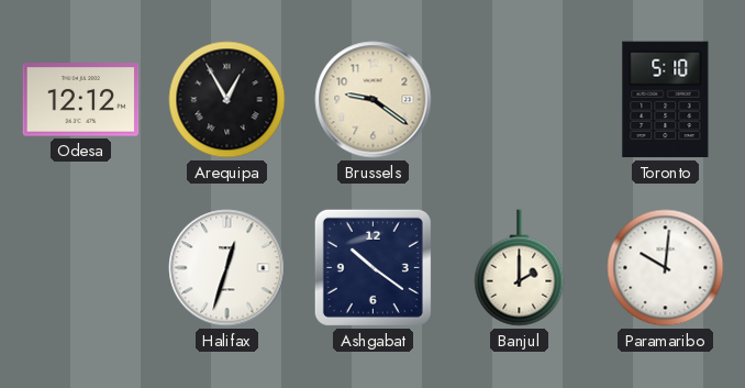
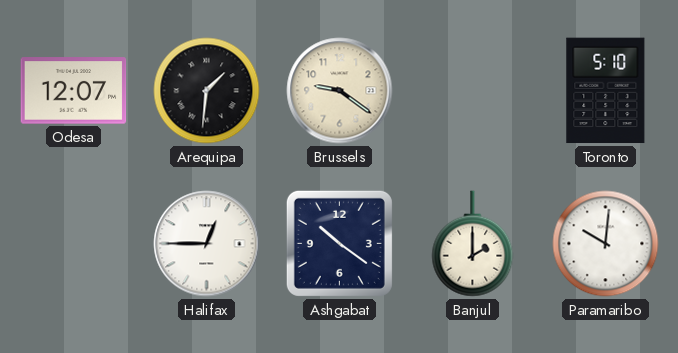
Odesa: 12:12 -> 12:07
Arequipa: 12:55 -> 1:31
Halifax: 12:33 -> 12:45
